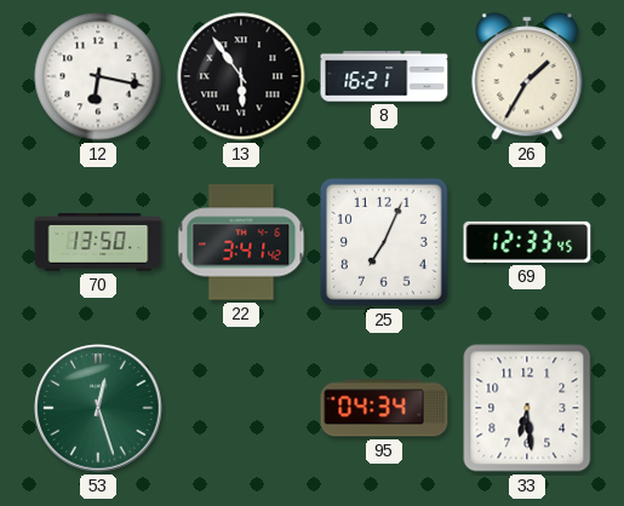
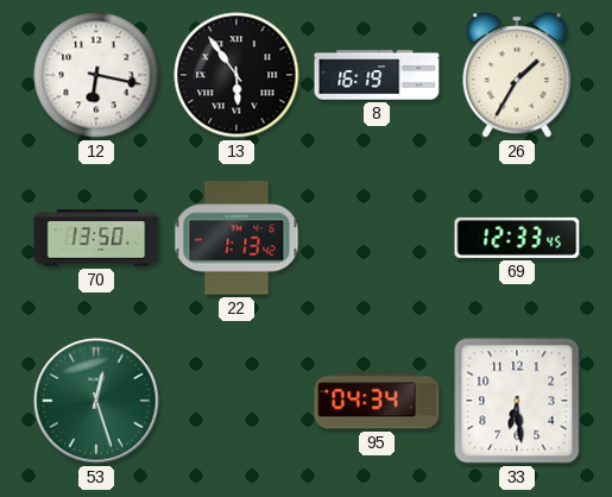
8: 16:21 -> 16:19
22: 3:41 -> 1:13
25: 7:04 -> none
